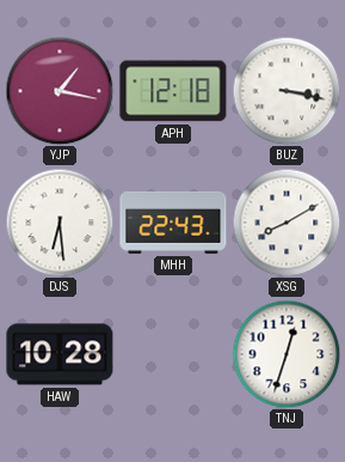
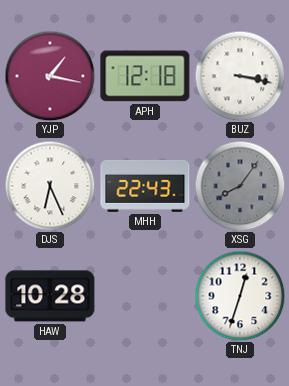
DJS: 6:29 -> 6:26
XSG: 8:10 -> 8:06
XSG dial: white -> grey
